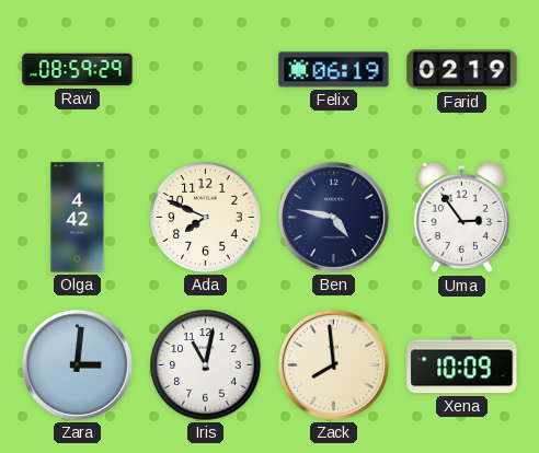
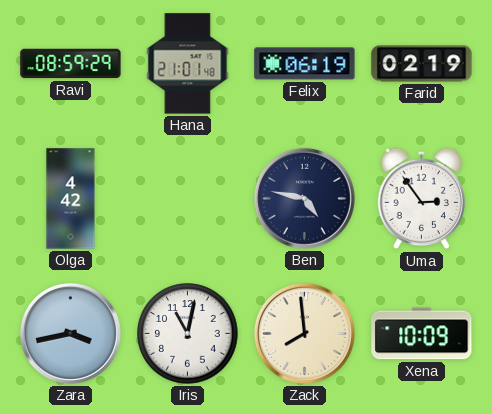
Hana: none -> 21:01
Ada: 7:49 -> none
Zara: 3:01 -> 3:43
